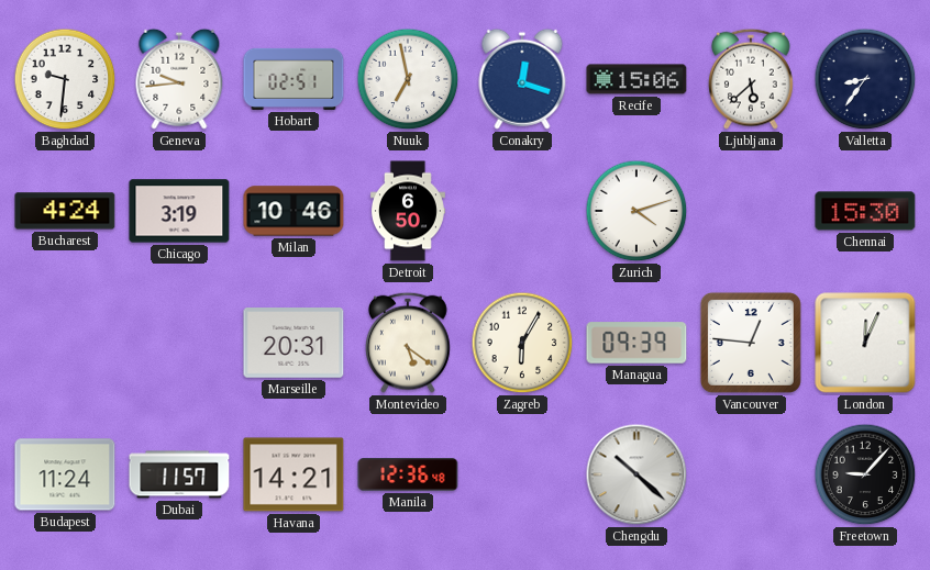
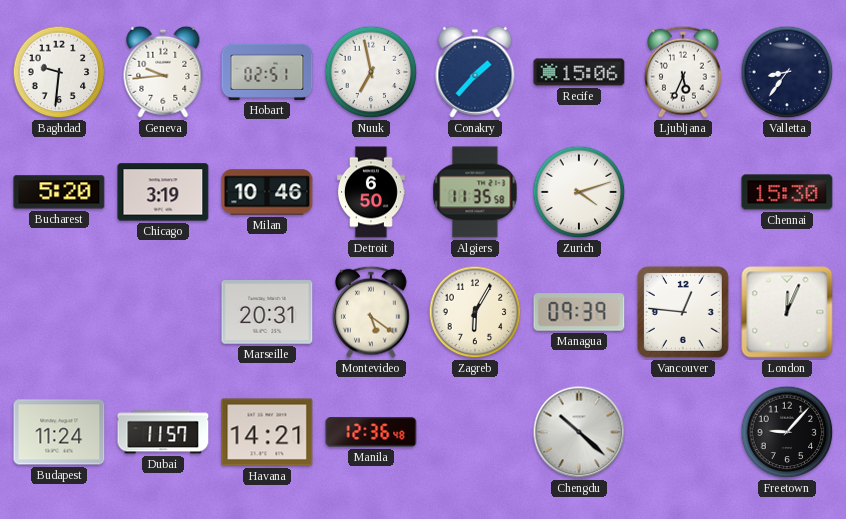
Conakry: 12:18 -> 1:37
Ljubljana: 5:38 -> 5:34
Bucharest: 4:24 -> 5:20
Algiers: none -> 11:35
